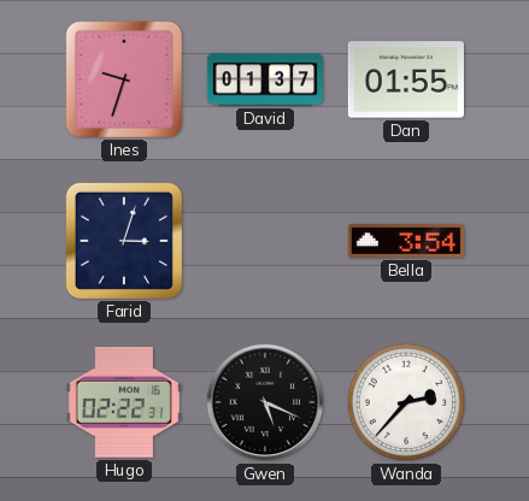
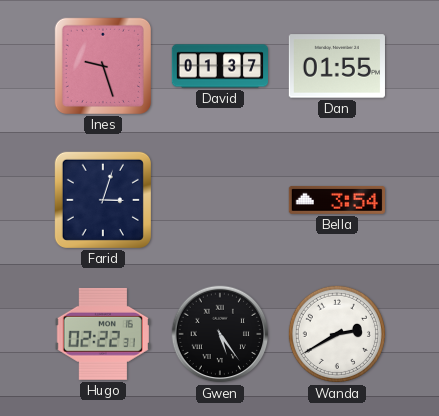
Ines: 9:33 -> 9:27
Gwen: 5:19 -> 5:24
Wanda: 2:37 -> 2:40
